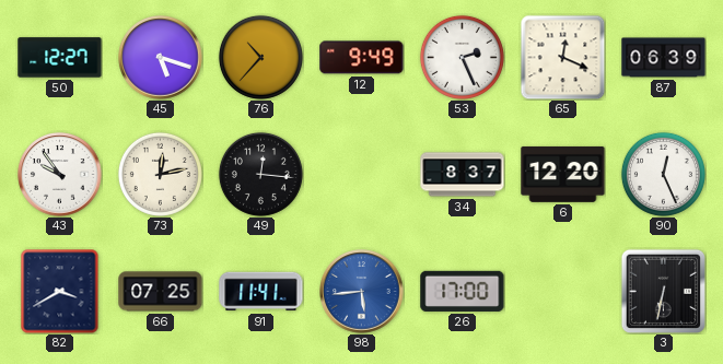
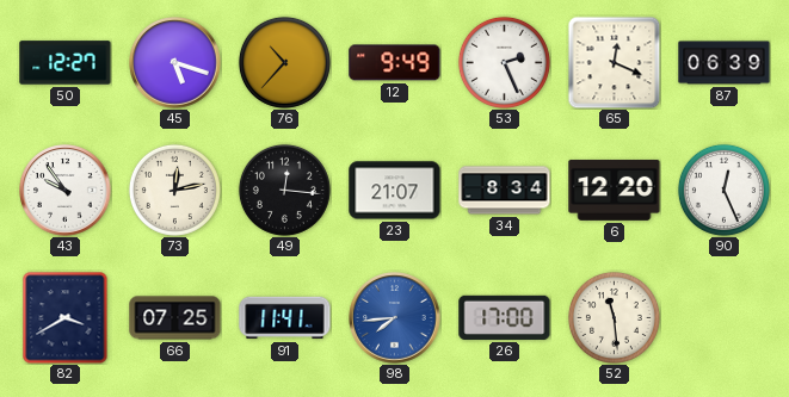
23: none -> 21:07
34: 8:37 -> 8:34
98: 5:44 -> 7:44
52: none -> 11:29
3: 6:32 -> none
